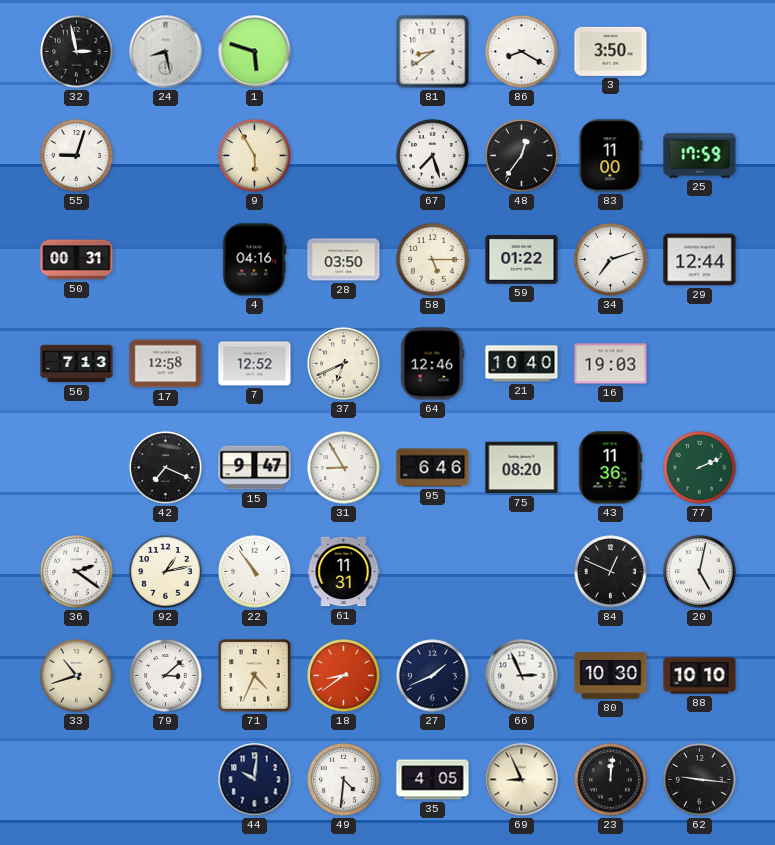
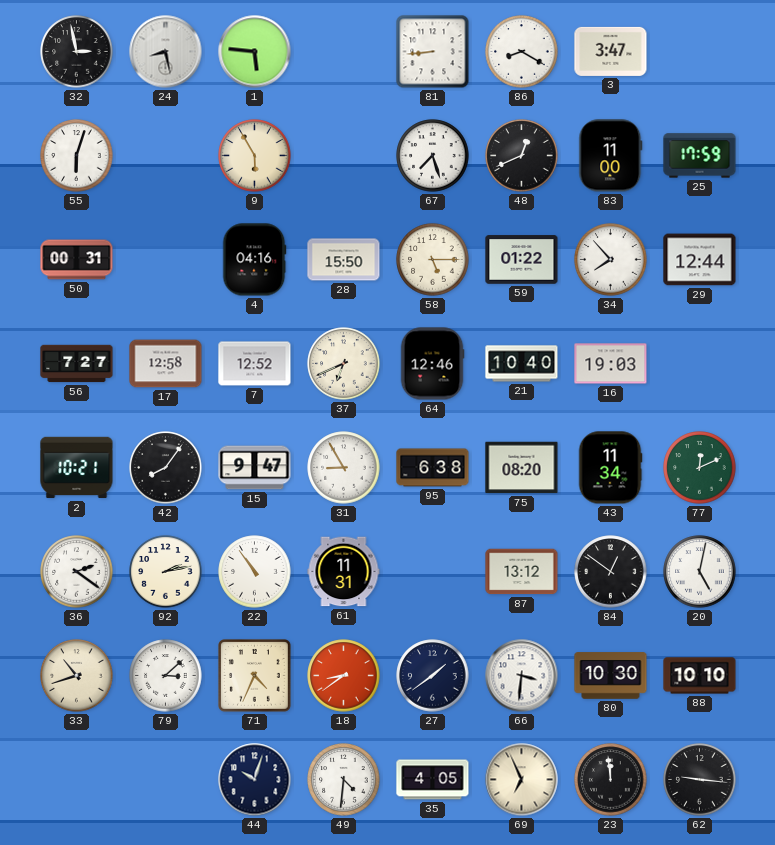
1: 5:48 -> 5:46
81: 8:39 -> 8:44
3: 3:50 -> 3:47
55: 9:03 -> 6:03
48: 12:36 -> 12:41
28: 03:50 -> 15:50
34: 7:12 -> 7:53
56: 7:13 -> 7:27
2: none -> 10:21
42: 7:19 -> 8:06
95: 6:46 -> 6:38
43: 11:36 -> 11:34
77: 2:11 -> 12:11
92: 1:13 -> 2:13
87: none -> 13:12
84: 12:49 -> 12:51
27: 1:41 -> 1:39
66: 2:56 -> 3:31
44: 10:01 -> 10:03
69: 8:56 -> 6:56
23: 12:01 -> 11:59
